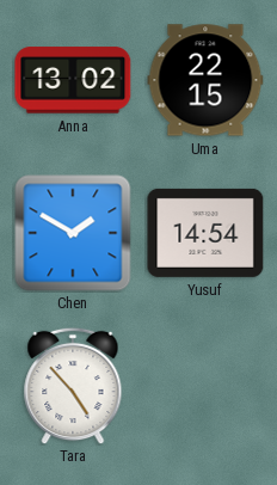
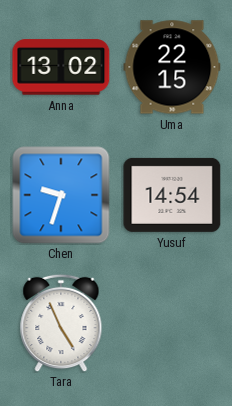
Chen: 1:50 -> 9:33
Tara: 4:53 -> 4:56
